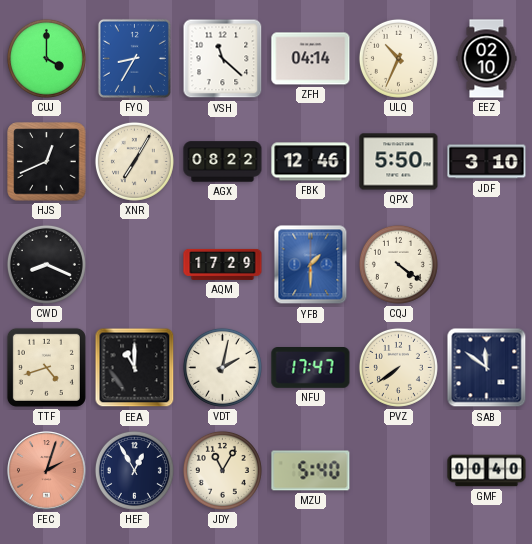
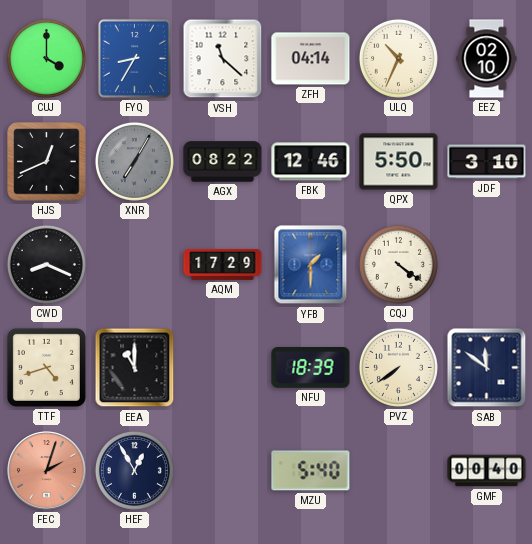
XNR dial: cream -> grey
VDT: 2:02 -> none
NFU: 17:47 -> 18:39
JDY: 11:05 -> none
